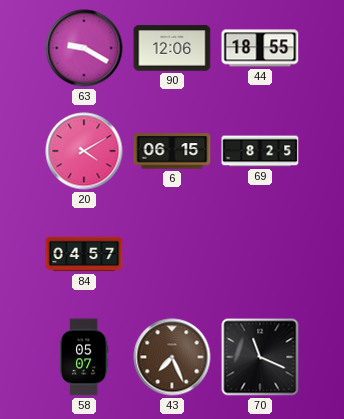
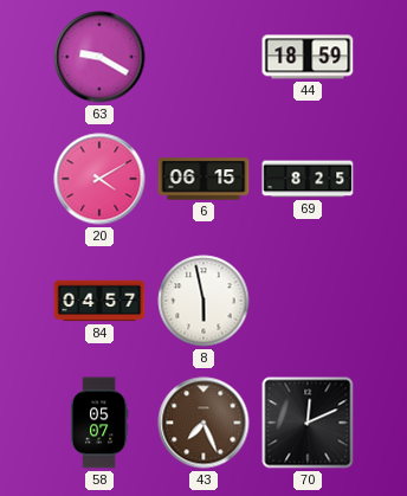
90: 12:06 -> none
44: 18:55 -> 18:59
8: none -> 5:58
70: 11:19 -> 12:11
